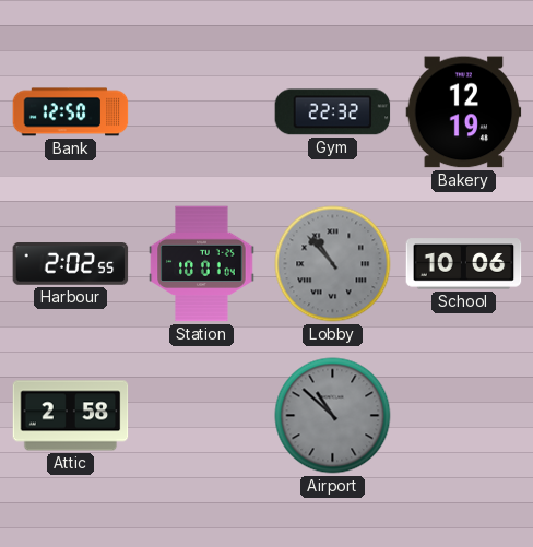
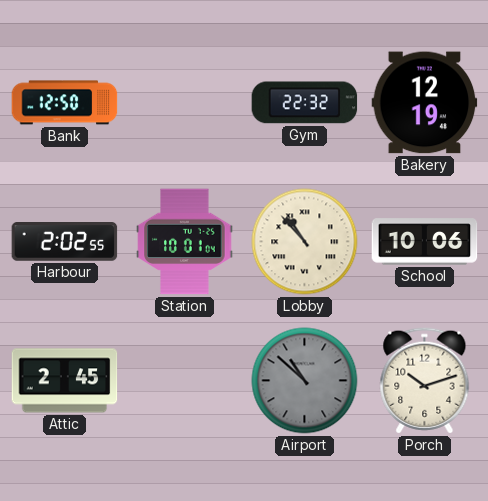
Lobby dial: grey -> cream
Attic: 2:58 -> 2:45
Porch: none -> 10:12
